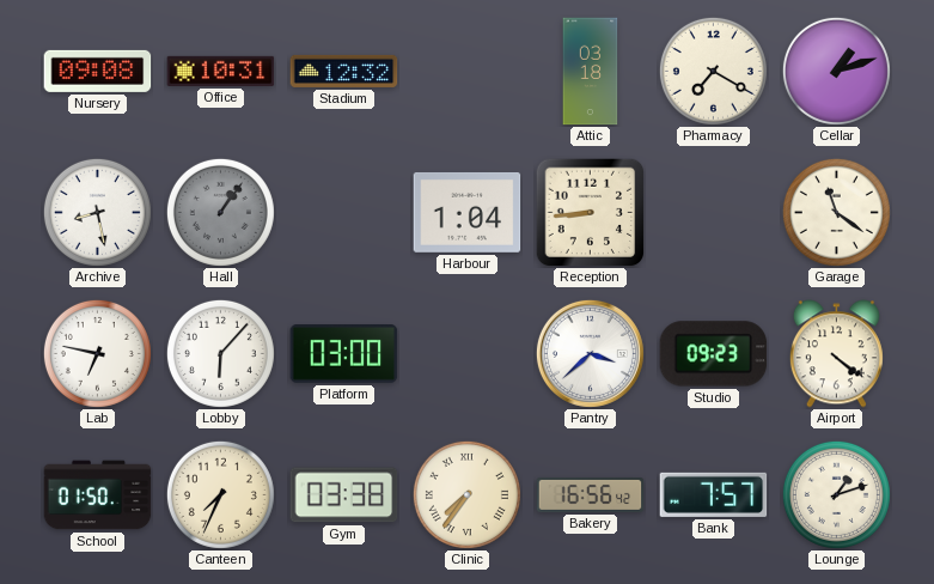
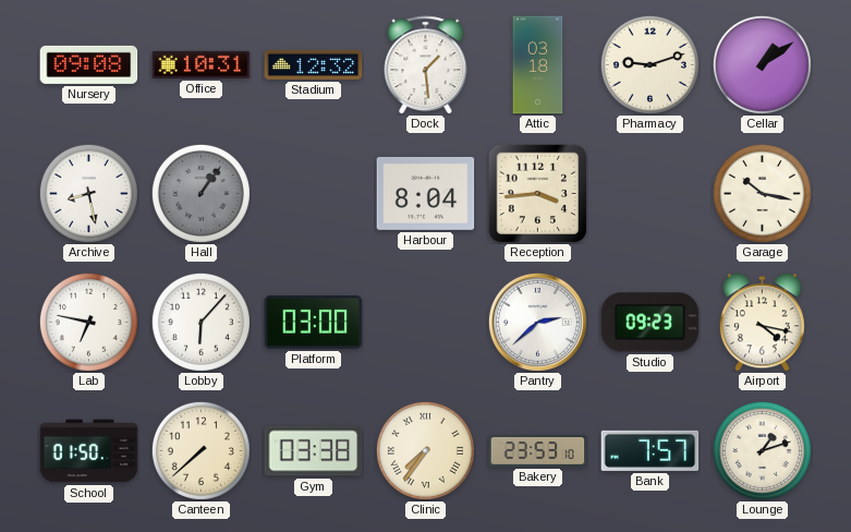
Dock: none -> 1:29
Pharmacy: 7:20 -> 9:12
Cellar: 1:12 -> 1:09
Harbour: 1:04 -> 8:04
Reception: 8:44 -> 3:44
Garage: 11:21 -> 10:17
Pantry: 3:38 -> 2:38
Airport: 4:21 -> 4:17
Canteen: 7:34 -> 7:38
Bakery: 16:56 -> 23:53
